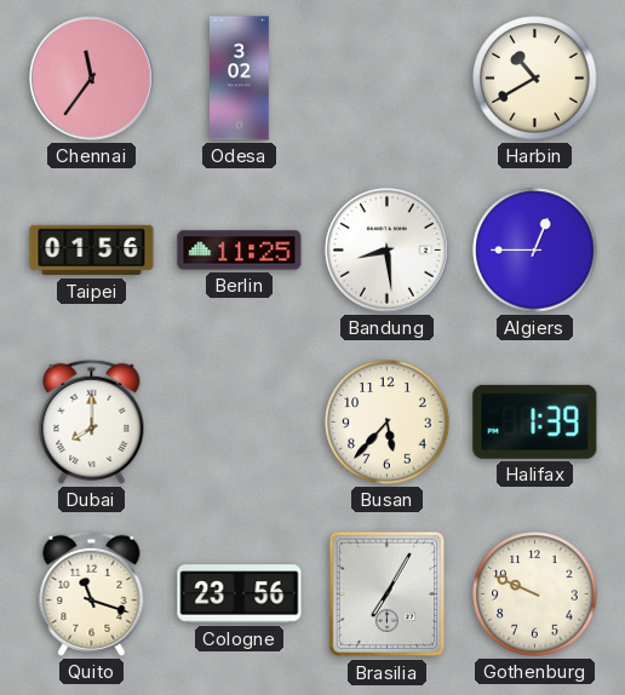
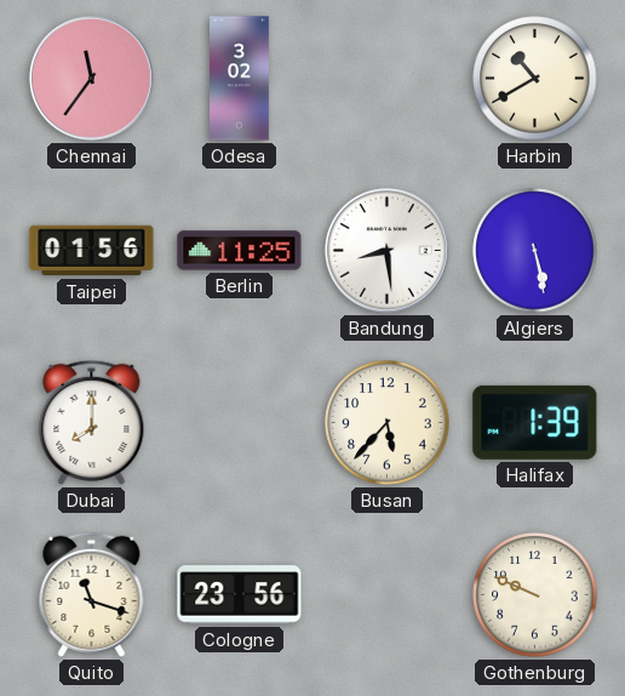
Algiers: 12:45 -> 5:28
Brasilia: 7:05 -> none
